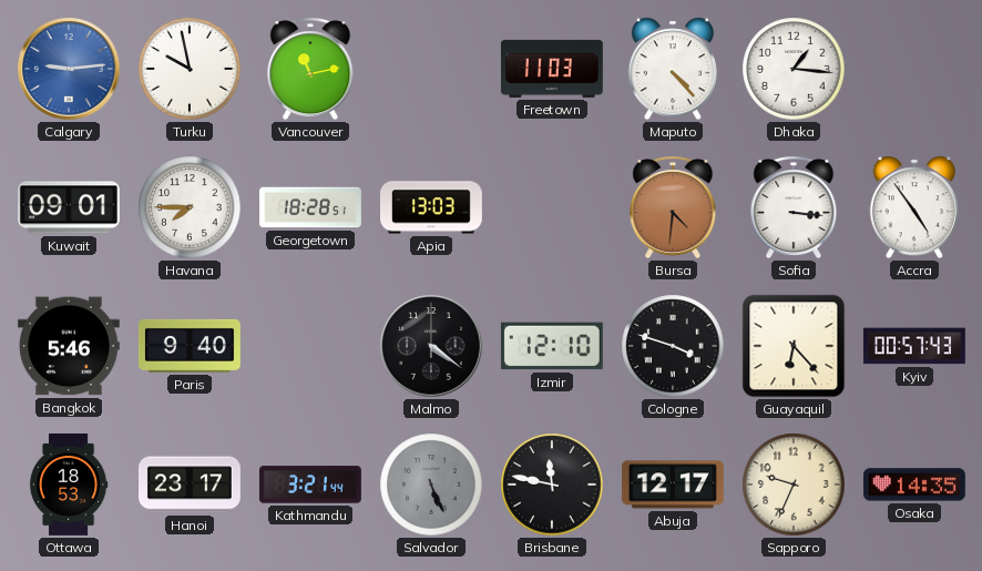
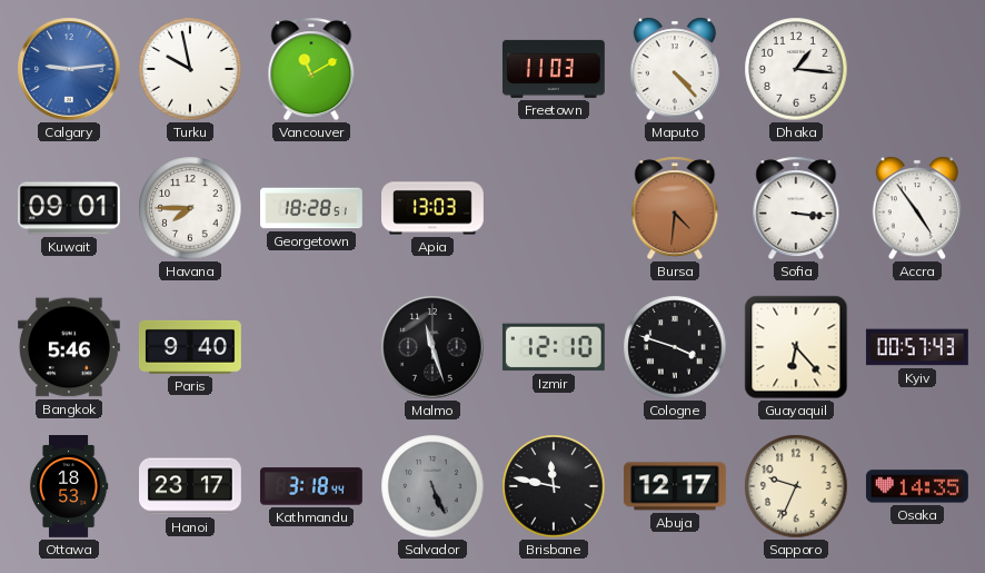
Vancouver: 11:13 -> 11:10
Malmo: 4:21 -> 11:27
Kathmandu: 3:21 -> 3:18
